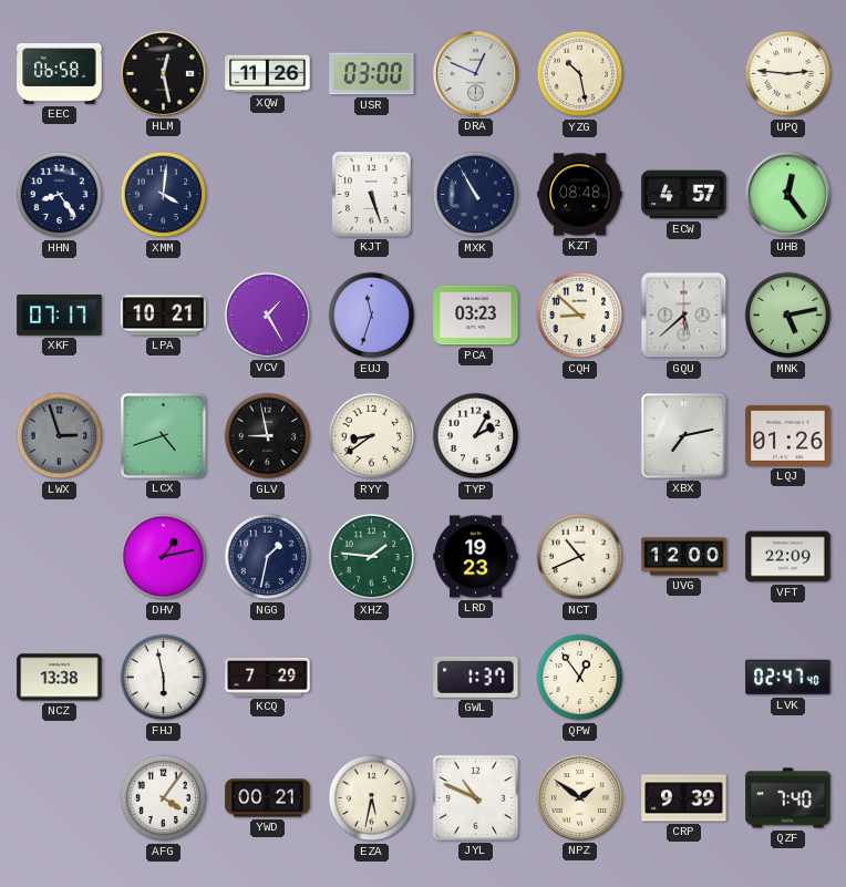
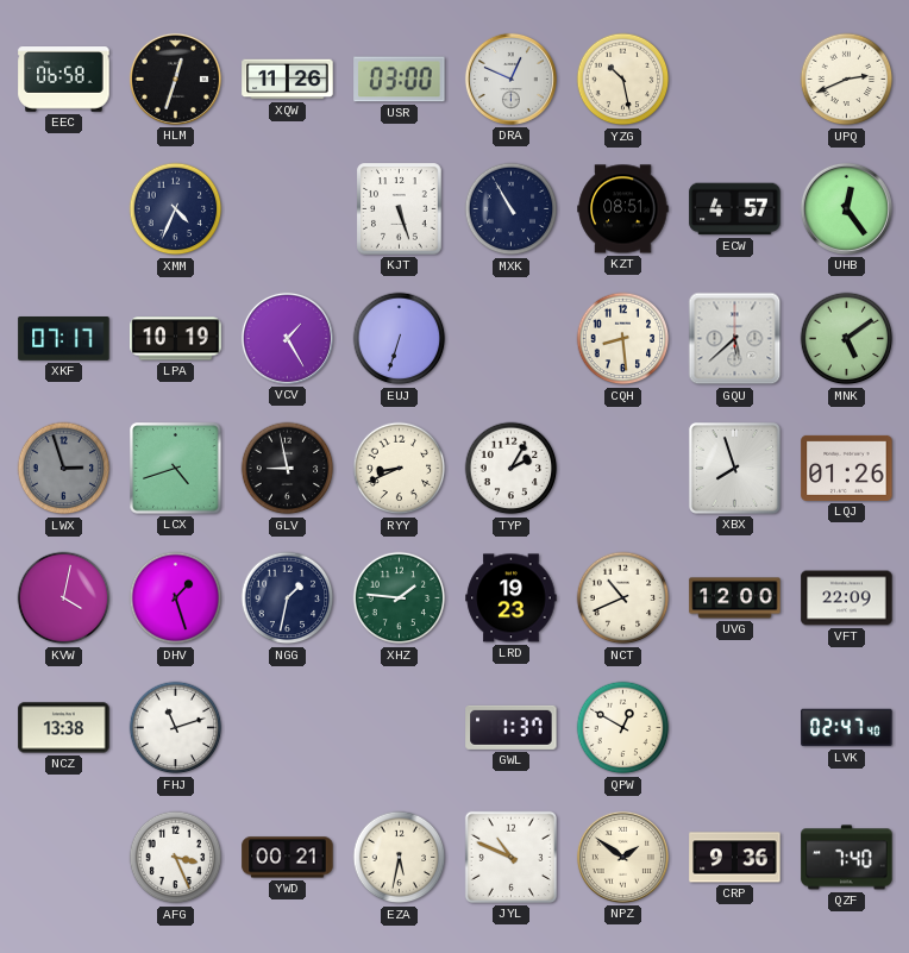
HLM: 12:28 -> 12:33
UPQ: 2:46 -> 2:41
HHN: 8:24 -> none
XMM: 4:01 -> 4:34
KZT: 08:48 -> 08:51
LPA: 10:21 -> 10:19
EUJ: 11:33 -> 6:33
PCA: 03:23 -> none
CQH: 8:52 -> 8:29
MNK: 5:13 -> 5:09
RYY: 8:39 -> 8:41
XBX: 7:13 -> 7:57
KVW: none -> 4:02
DHV: 1:13 -> 1:27
FHJ: 5:58 -> 11:12
KCQ: 7:29 -> none
QPW: 12:54 -> 12:50
AFG: 4:06 -> 3:26
CRP: 9:39 -> 9:36
